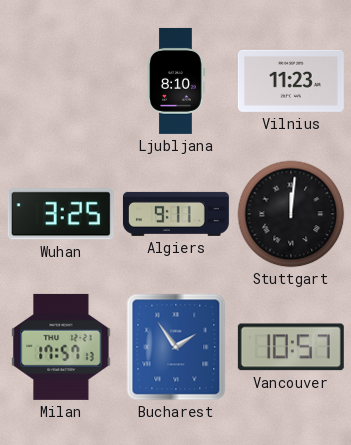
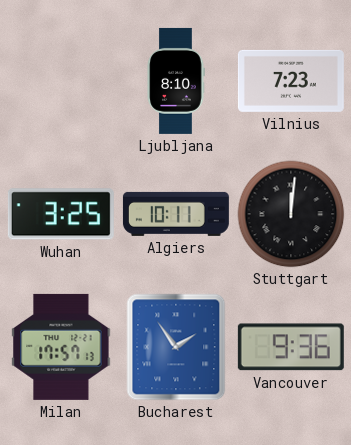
Vilnius: 11:23 -> 7:23
Algiers: 9:11 -> 10:11
Vancouver: 10:57 -> 9:36
